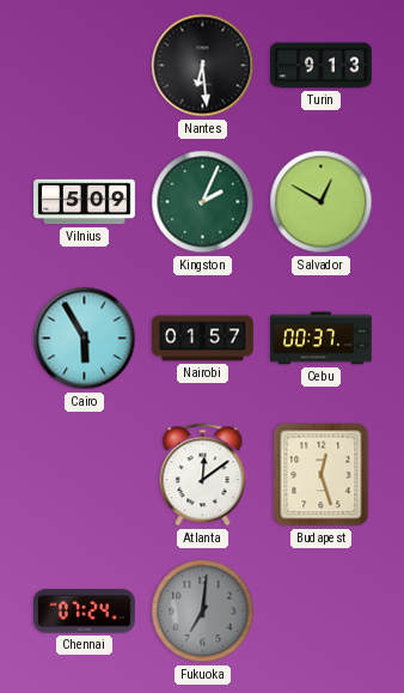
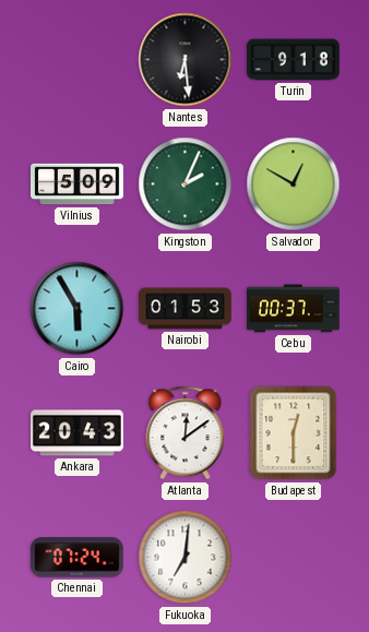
Turin: 9:13 -> 9:18
Nairobi: 01:57 -> 01:53
Ankara: none -> 20:43
Budapest: 12:27 -> 12:30
Fukuoka dial: grey -> white
